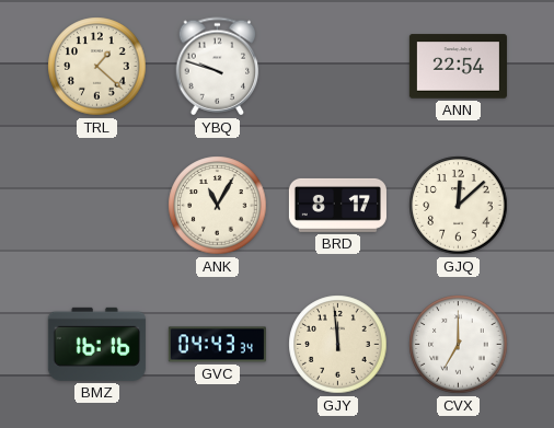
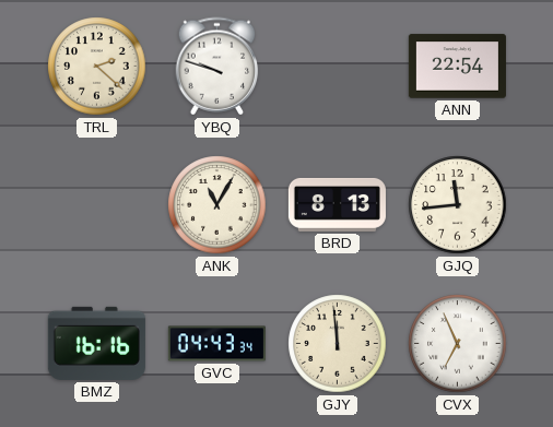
TRL: 1:22 -> 2:22
BRD: 8:17 -> 8:13
GJQ: 12:08 -> 11:44
CVX: 7:00 -> 6:56
